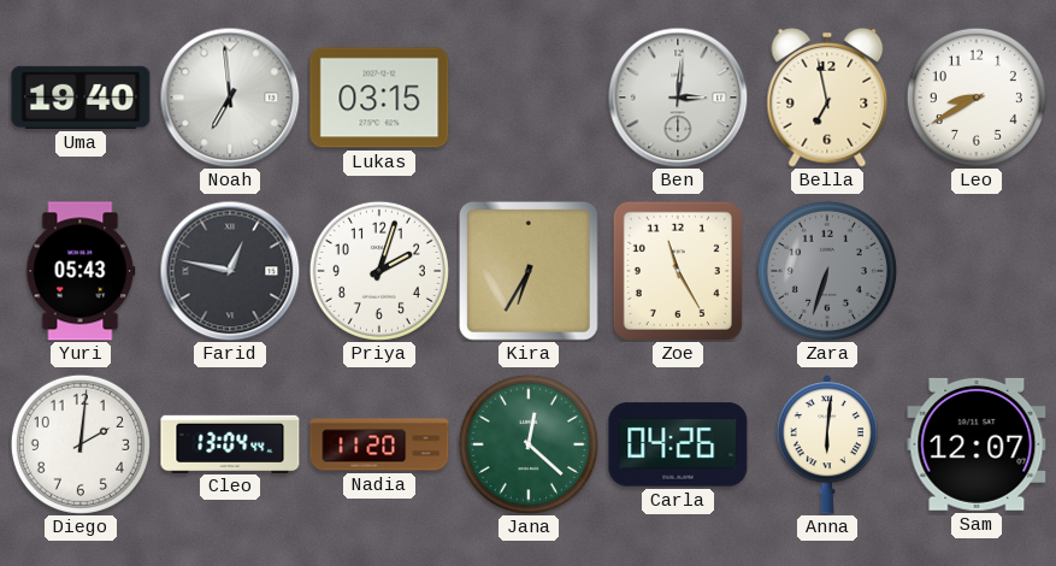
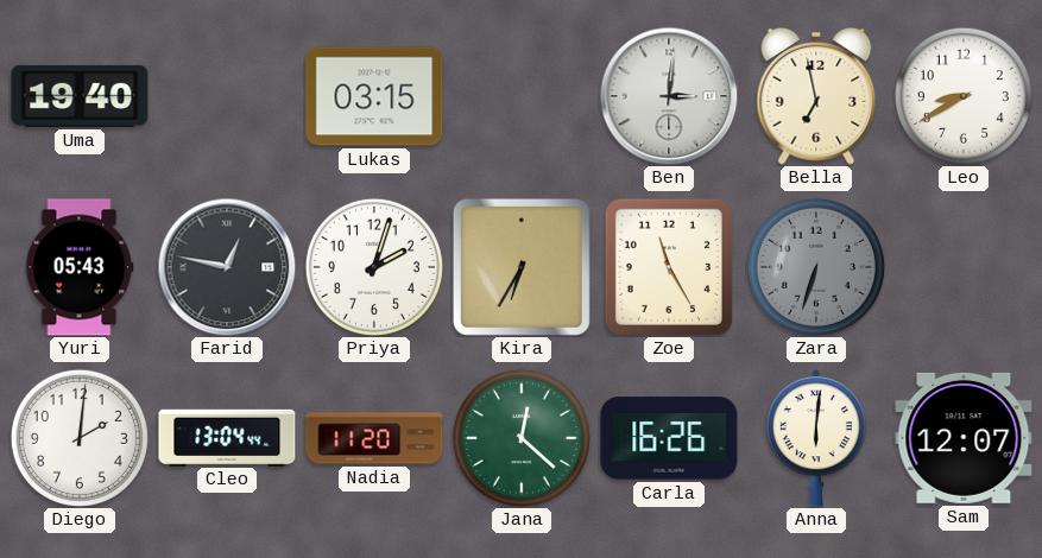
Noah: 6:59 -> none
Carla: 04:26 -> 16:26
